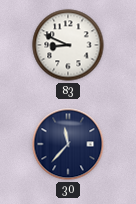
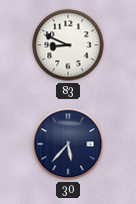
30: 11:37 -> 5:37
